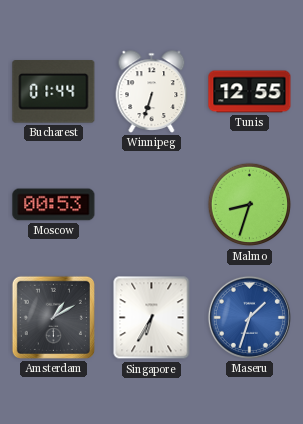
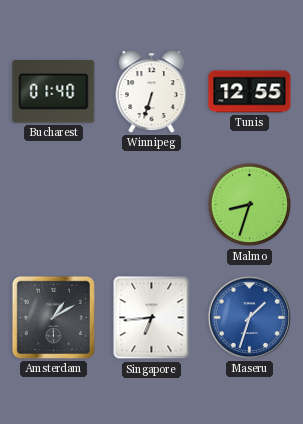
Bucharest: 01:44 -> 01:40
Moscow: 00:53 -> none
Singapore: 6:35 -> 6:44
